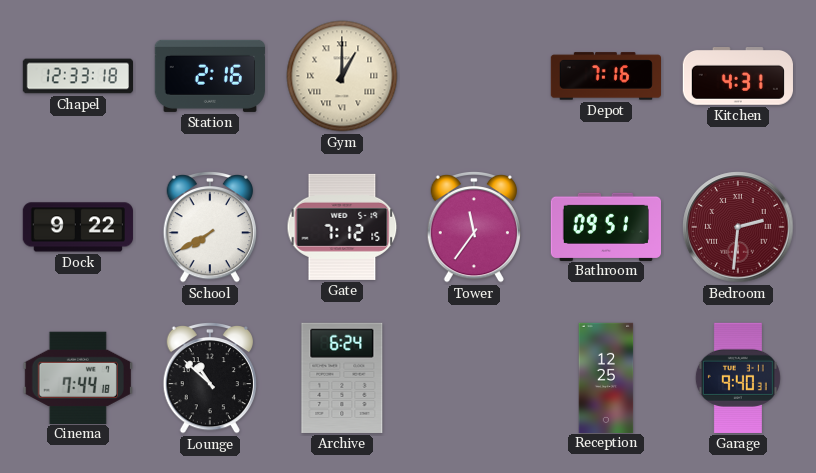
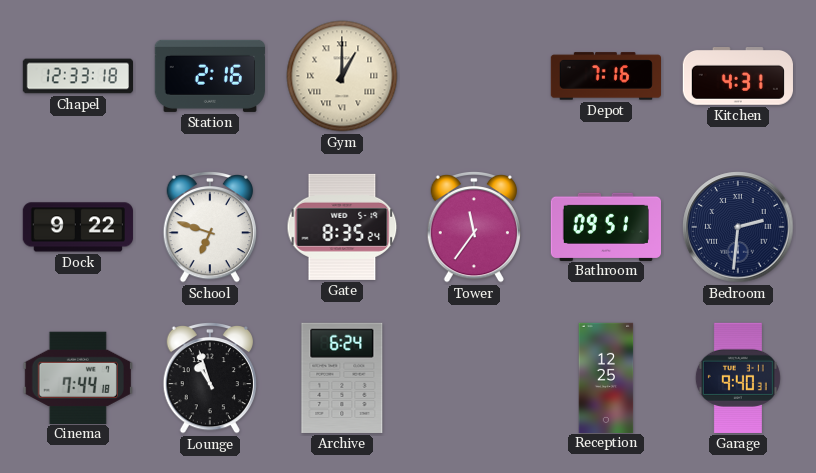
School: 7:40 -> 6:48
Gate: 7:12 -> 8:35
Bedroom dial: burgundy -> navy
Lounge: 10:52 -> 10:57
